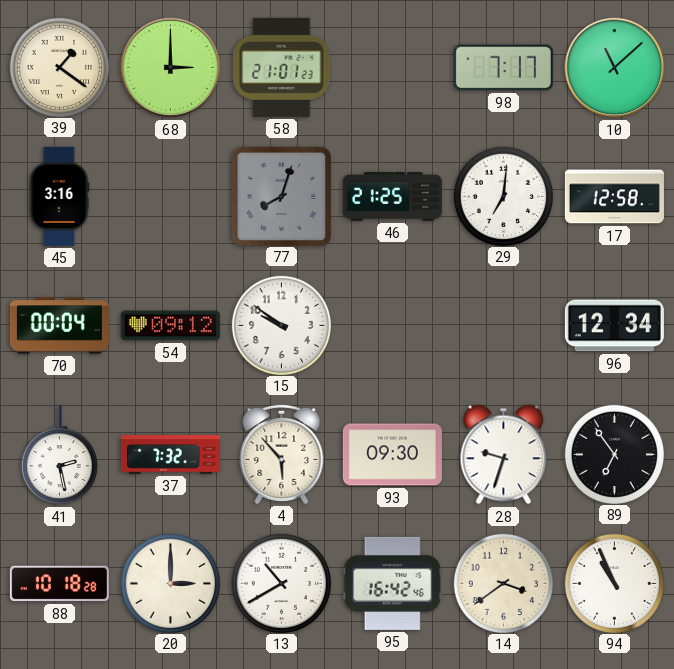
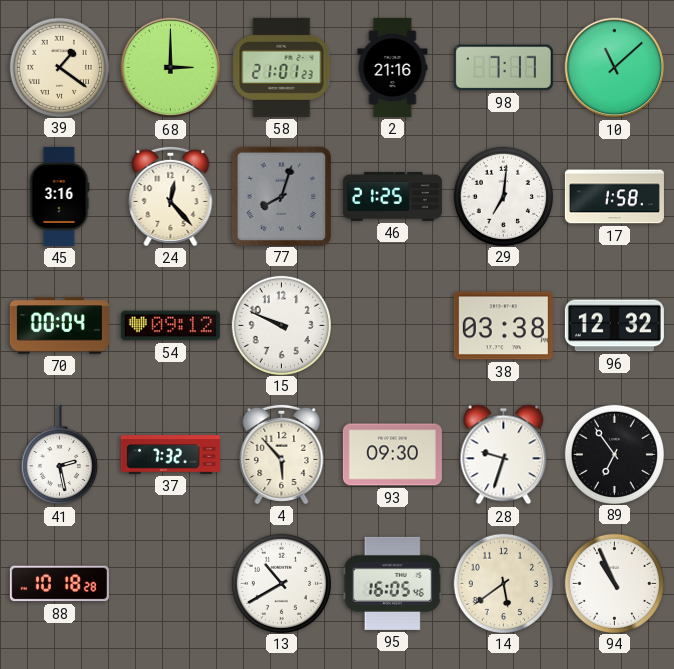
2: none -> 21:16
24: none -> 12:23
17: 12:58 -> 1:58
15: 9:51 -> 9:49
38: none -> 03:38
96: 12:34 -> 12:32
20: 3:00 -> none
95: 16:42 -> 16:05
14: 3:39 -> 5:39
